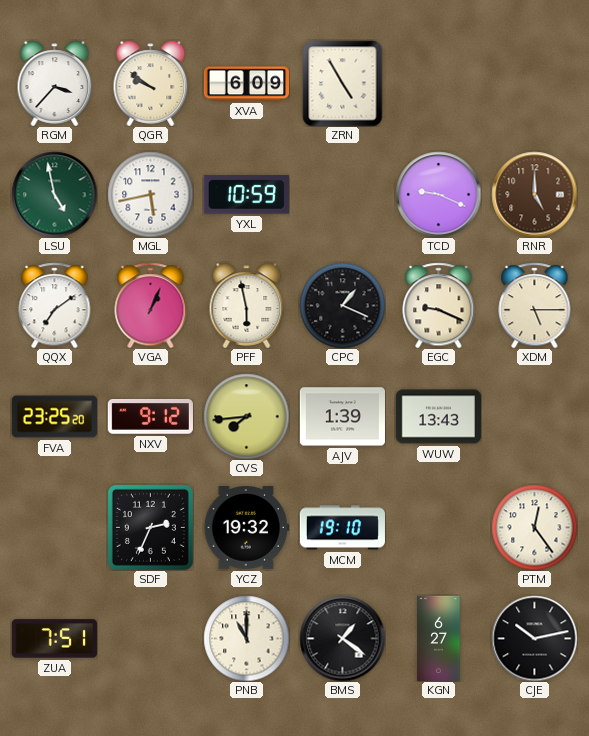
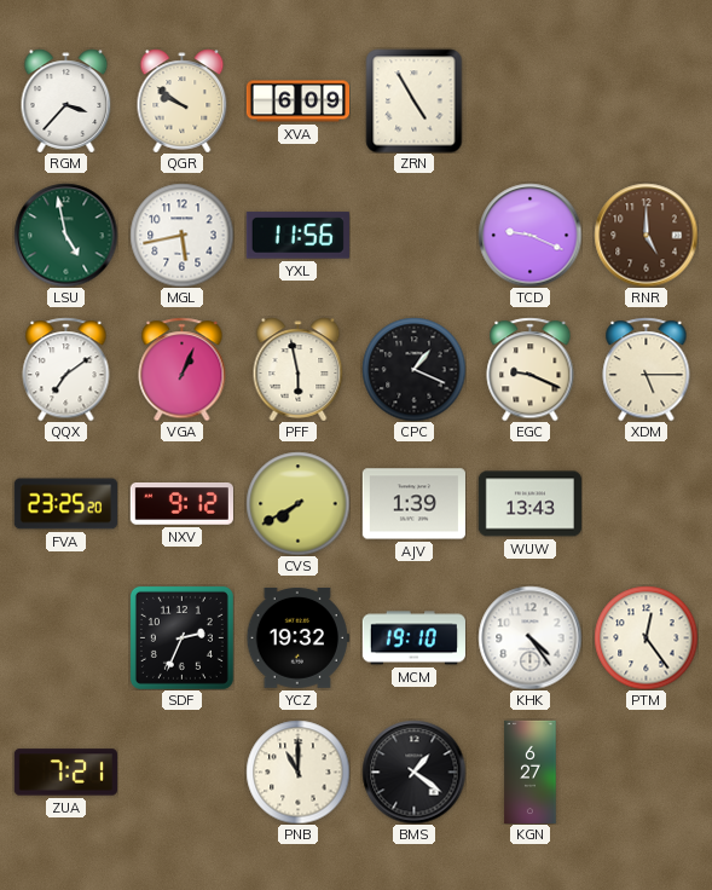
YXL: 10:59 -> 11:56
CVS: 7:44 -> 7:40
KHK: none -> 4:24
ZUA: 7:51 -> 7:21
CJE: 10:13 -> none
